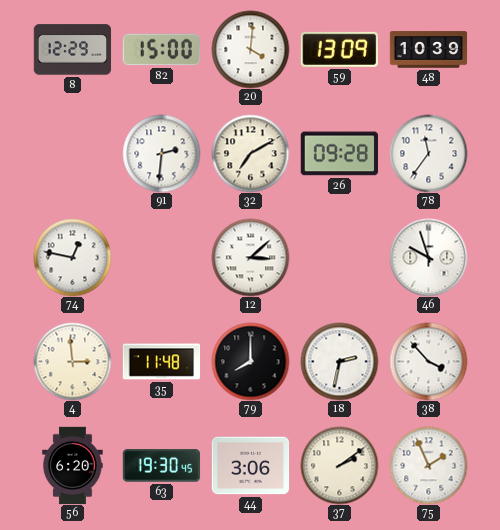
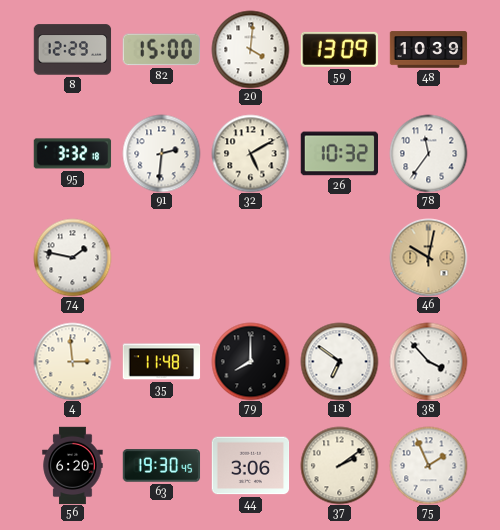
95: none -> 3:32
32: 7:10 -> 5:10
26: 09:28 -> 10:32
74: 12:47 -> 1:47
12: 3:08 -> none
46: 9:57 -> 10:02
46 dial: white -> champagne
18: 2:32 -> 6:51
